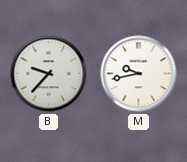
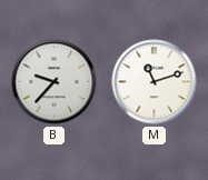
M: 9:43 -> 11:12
